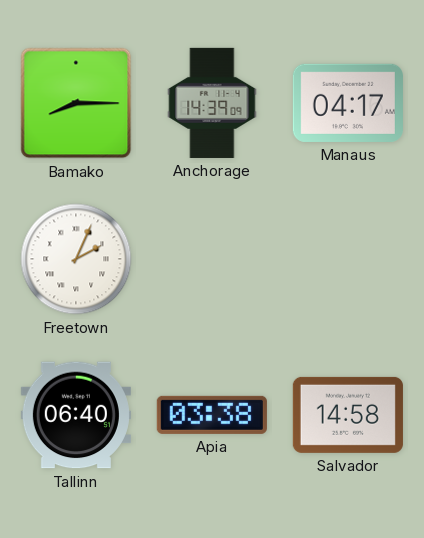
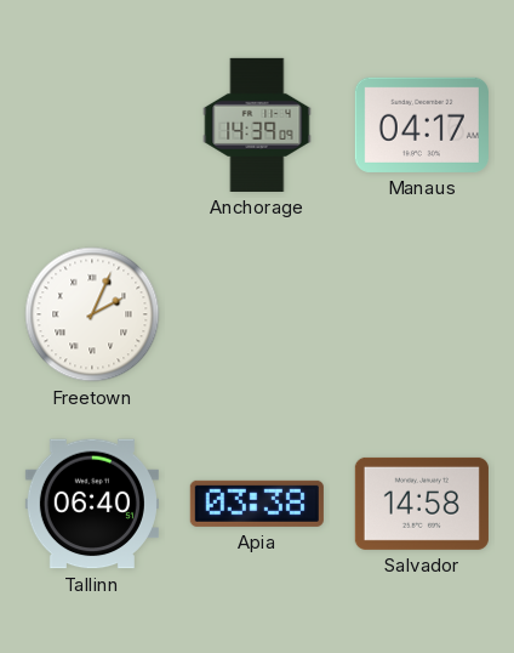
Bamako: 8:15 -> none
